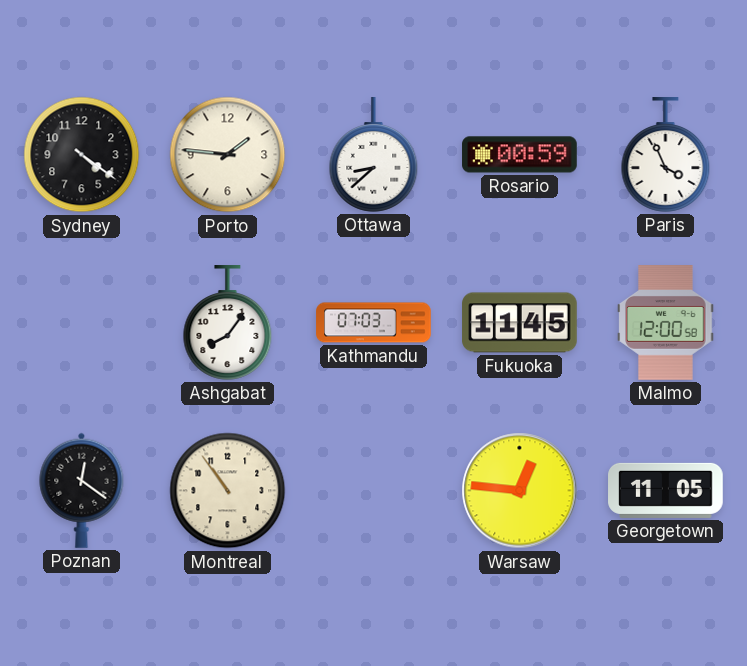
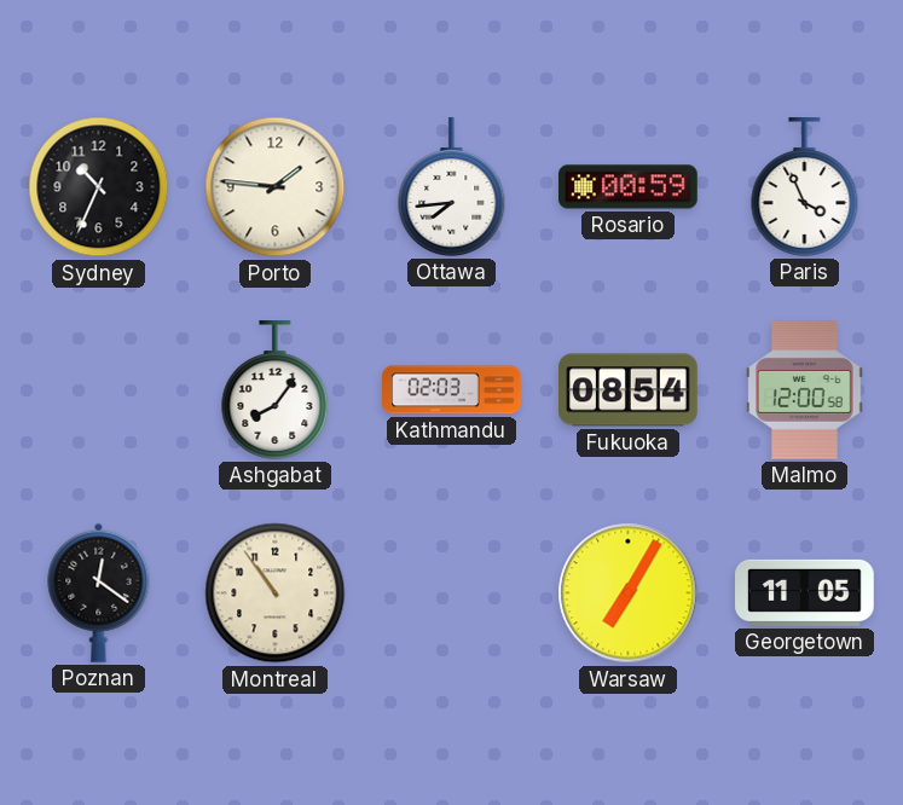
Sydney: 4:21 -> 10:34
Ottawa: 8:38 -> 7:44
Kathmandu: 07:03 -> 02:03
Fukuoka: 11:45 -> 08:54
Warsaw: 12:46 -> 7:05
